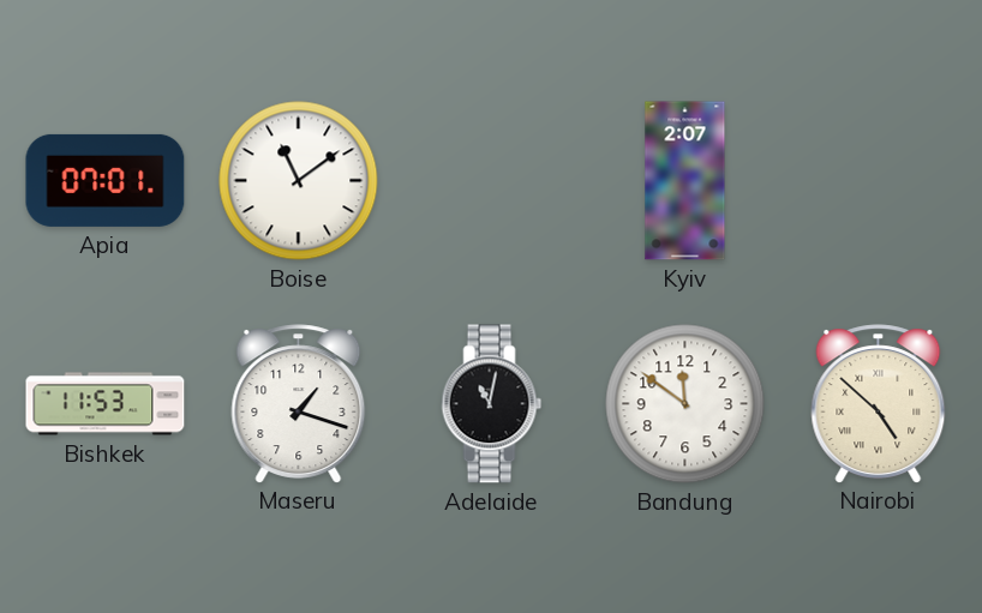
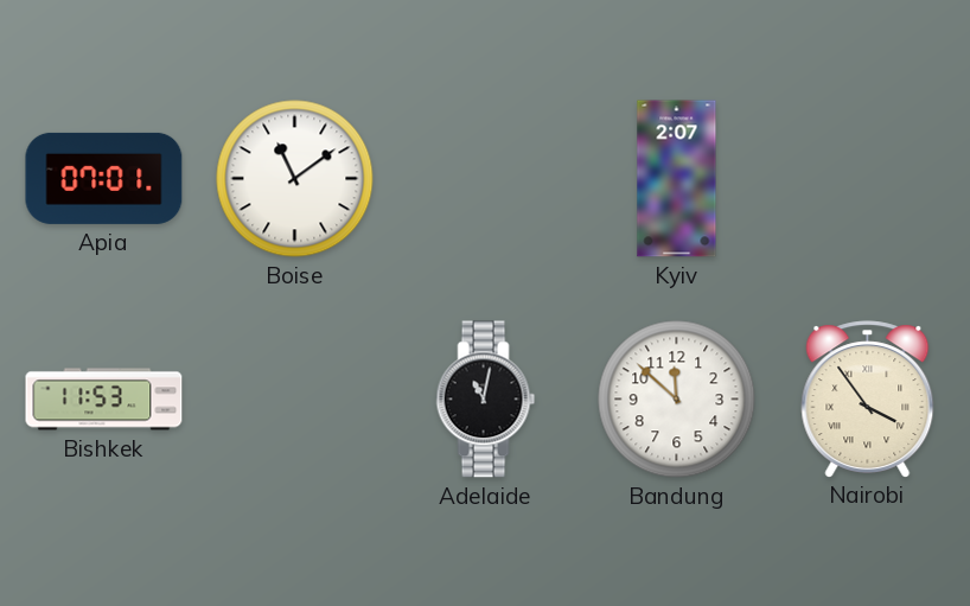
Maseru: 1:18 -> none
Bandung: 11:51 -> 11:52
Nairobi: 4:52 -> 3:54
